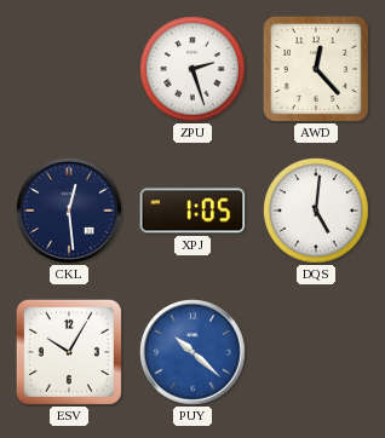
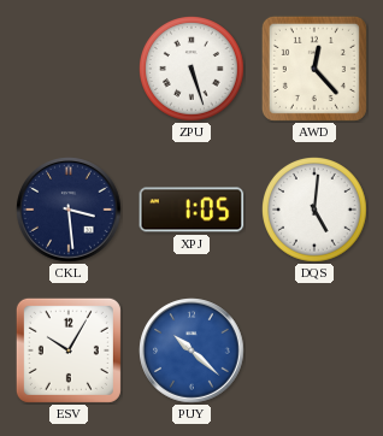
ZPU: 2:27 -> 5:27
CKL: 12:29 -> 3:29
